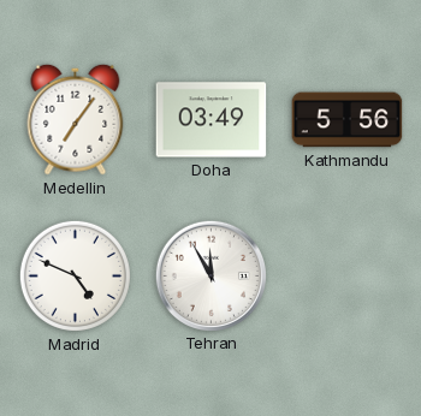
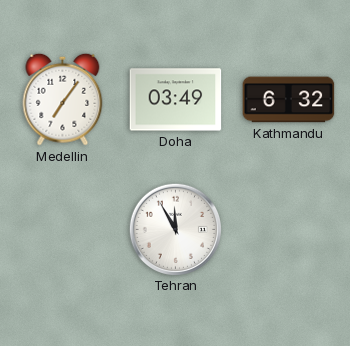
Kathmandu: 5:56 -> 6:32
Madrid: 4:49 -> none
